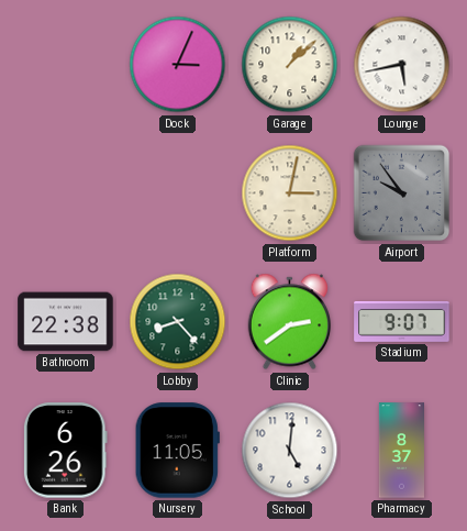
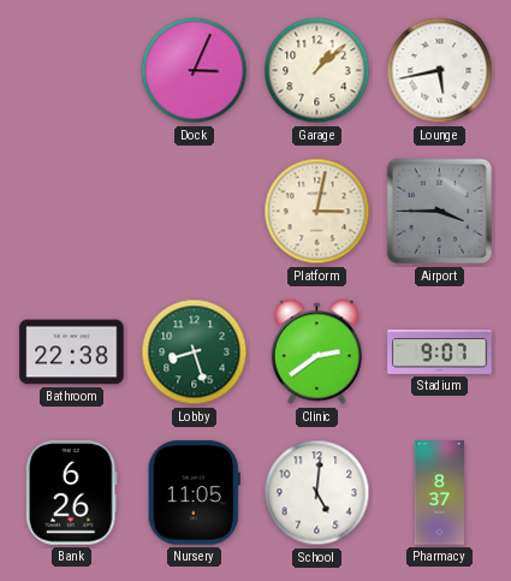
Airport: 9:54 -> 3:45
Lobby: 8:23 -> 8:27
